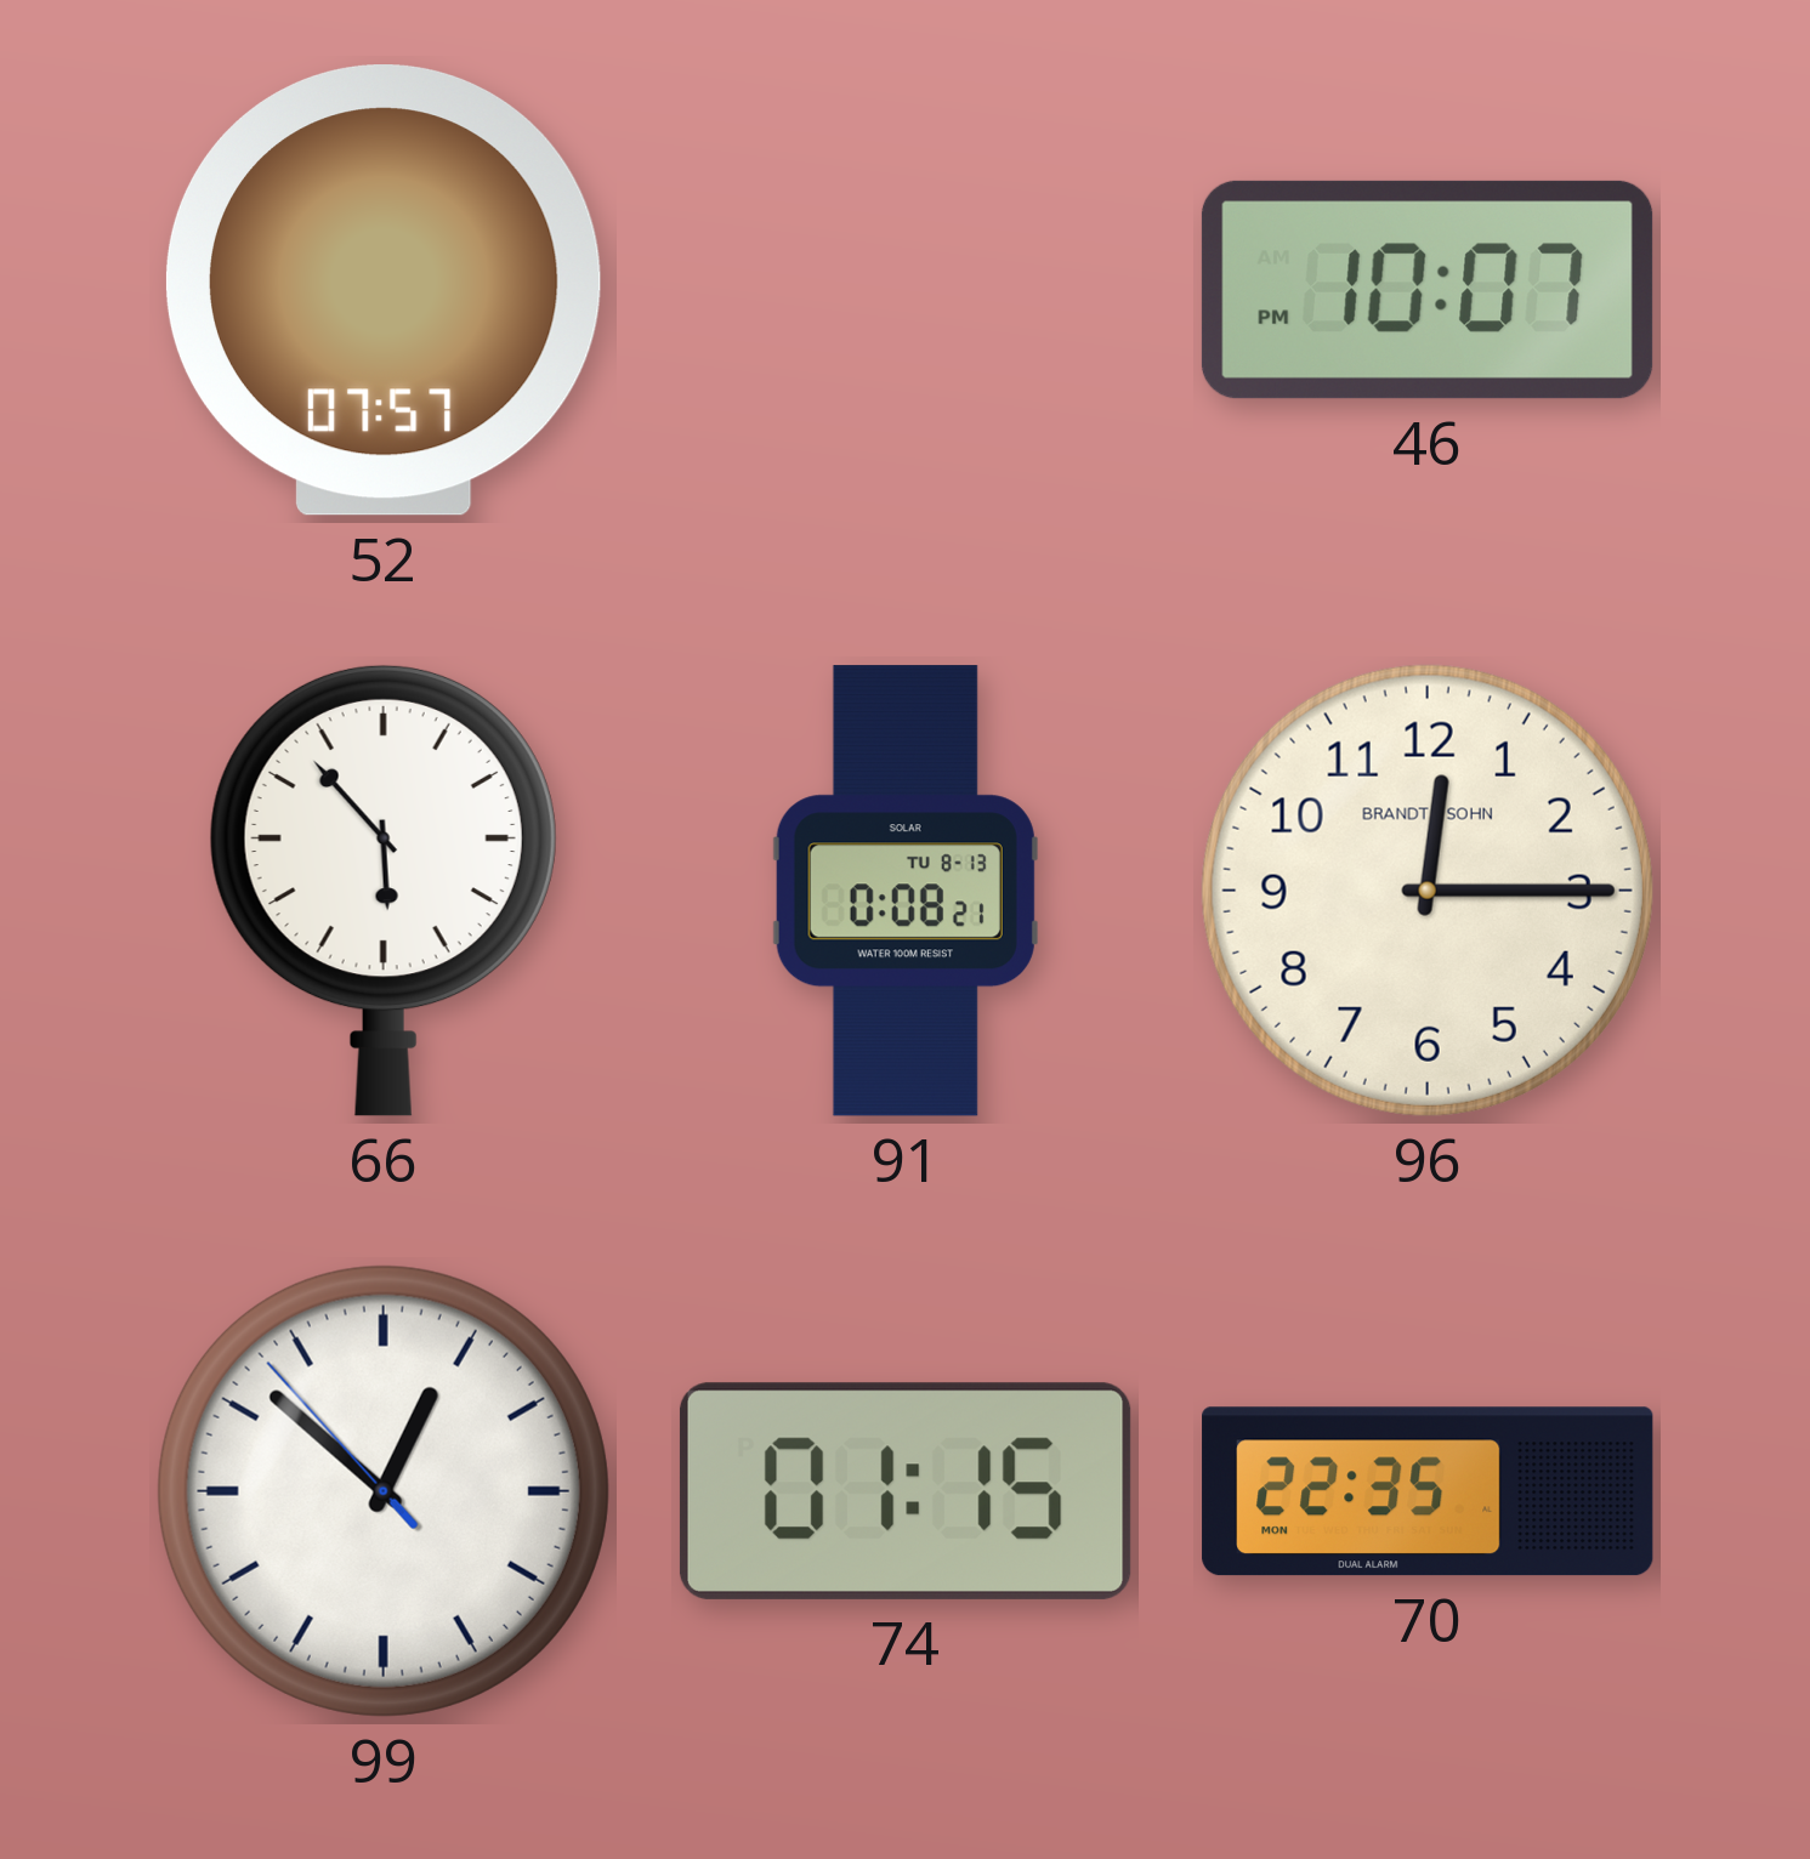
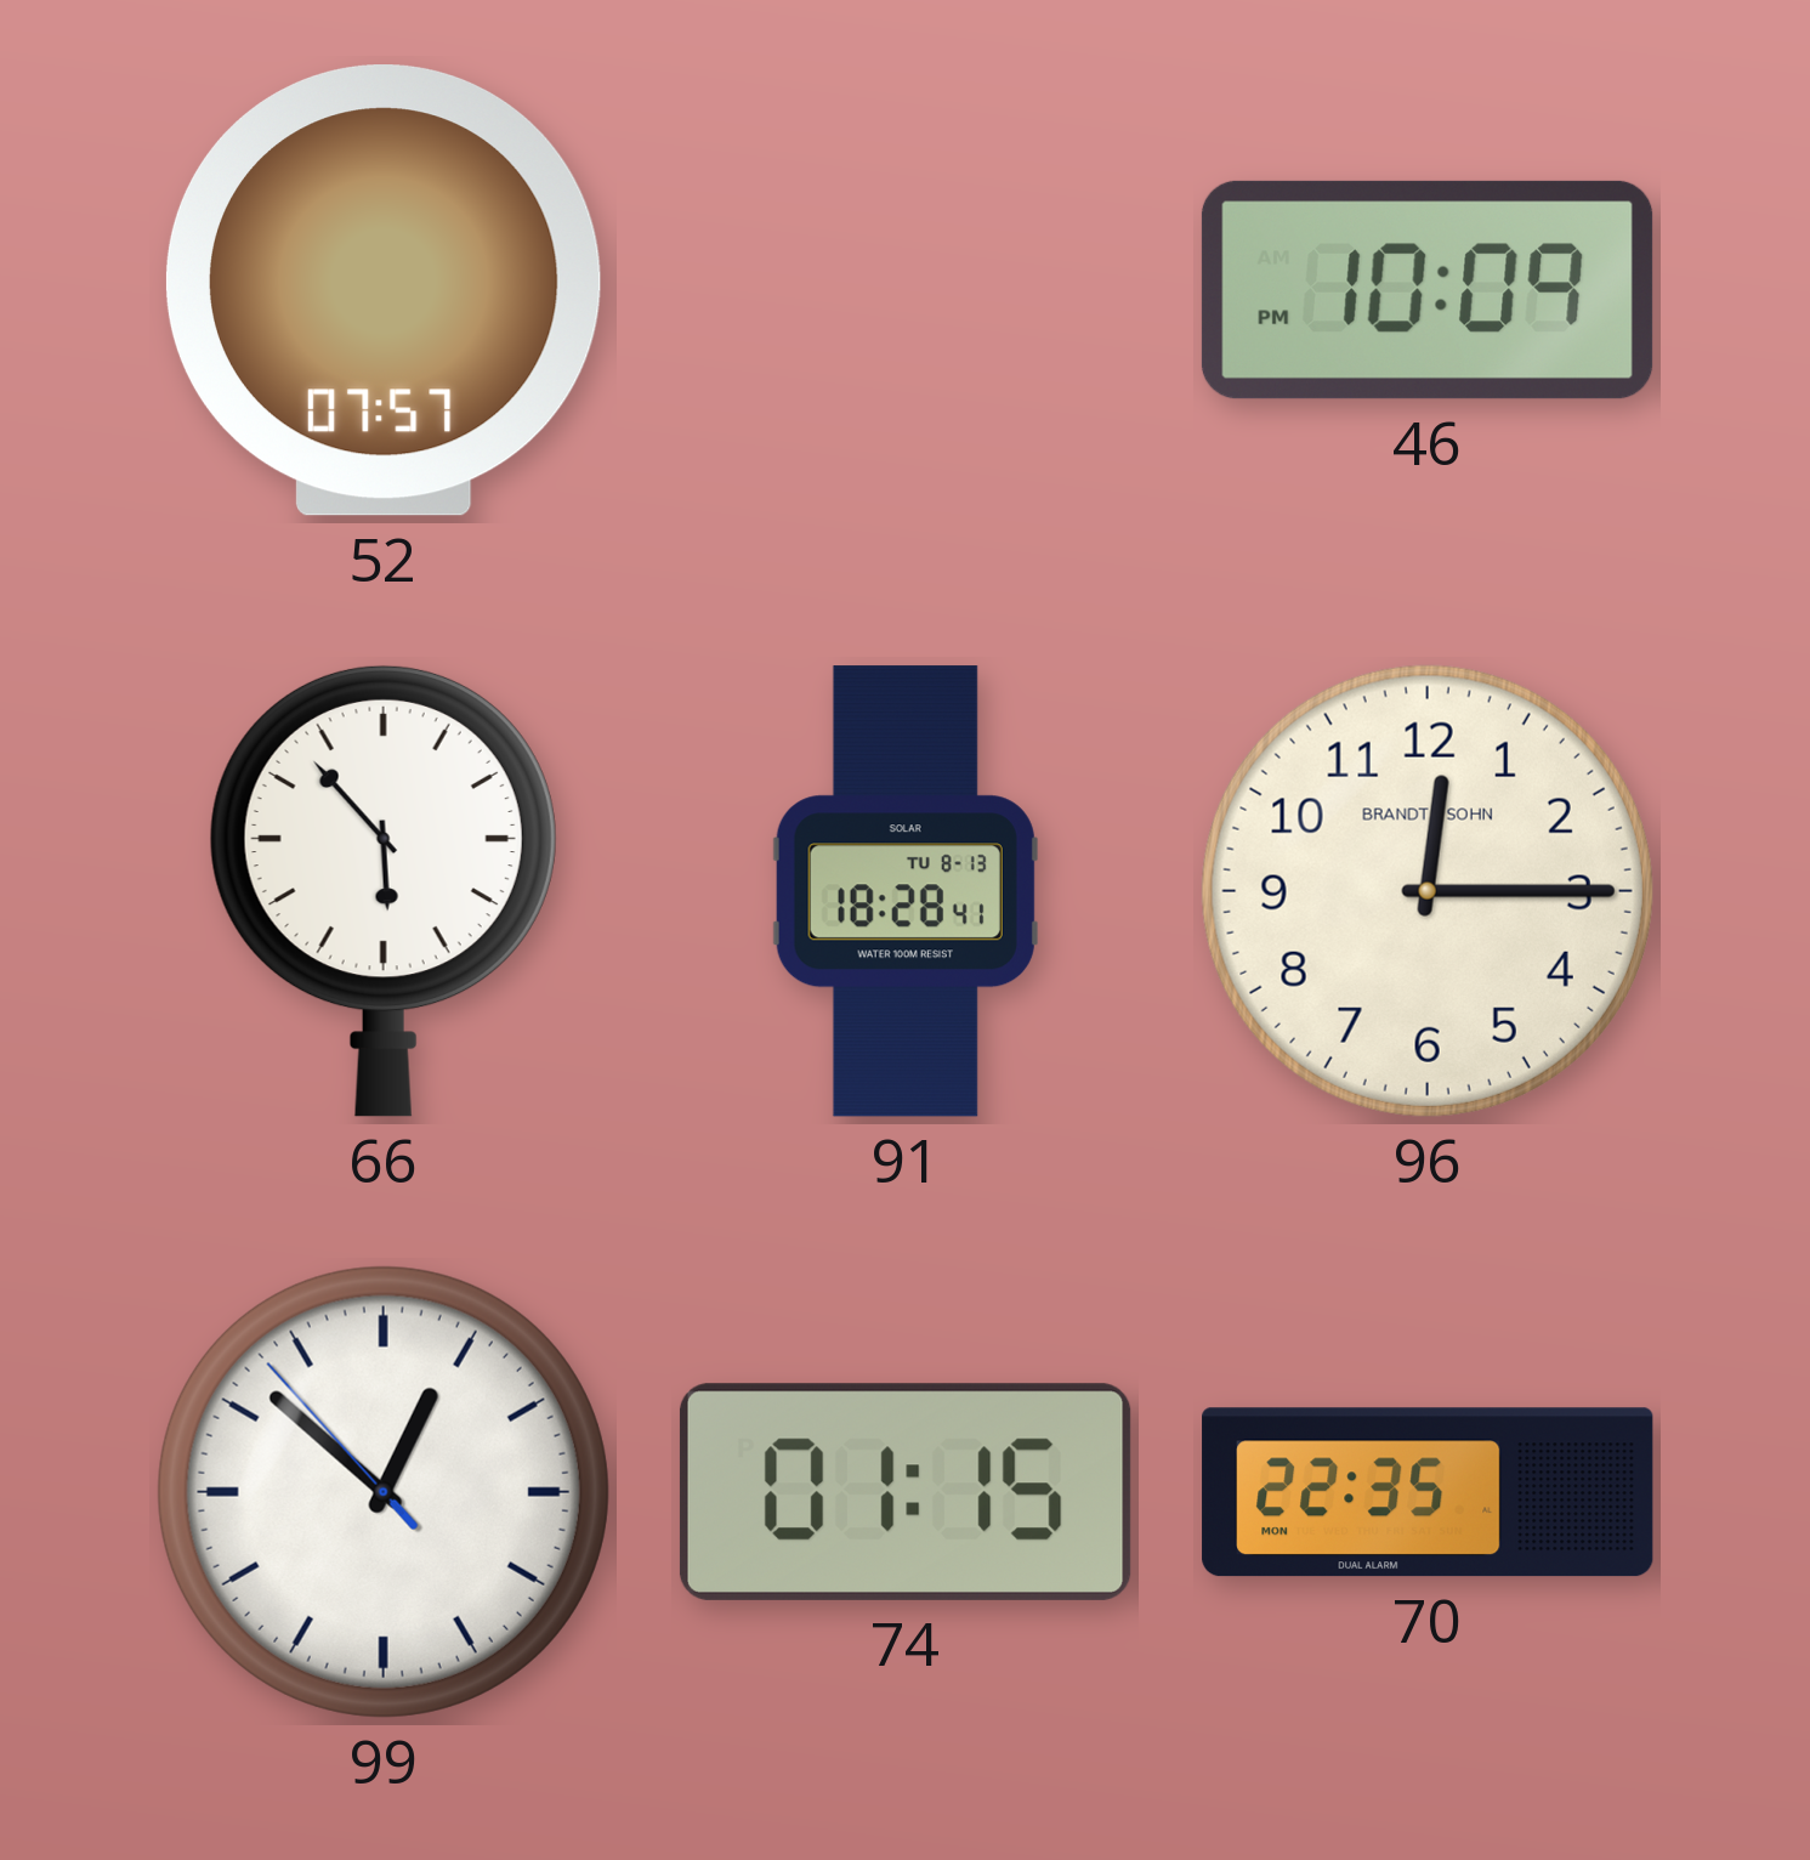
46: 10:07 -> 10:09
91: 0:08 -> 18:28
